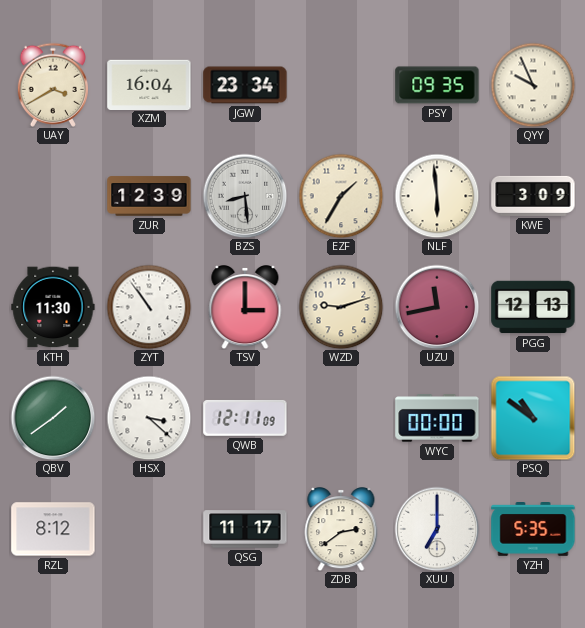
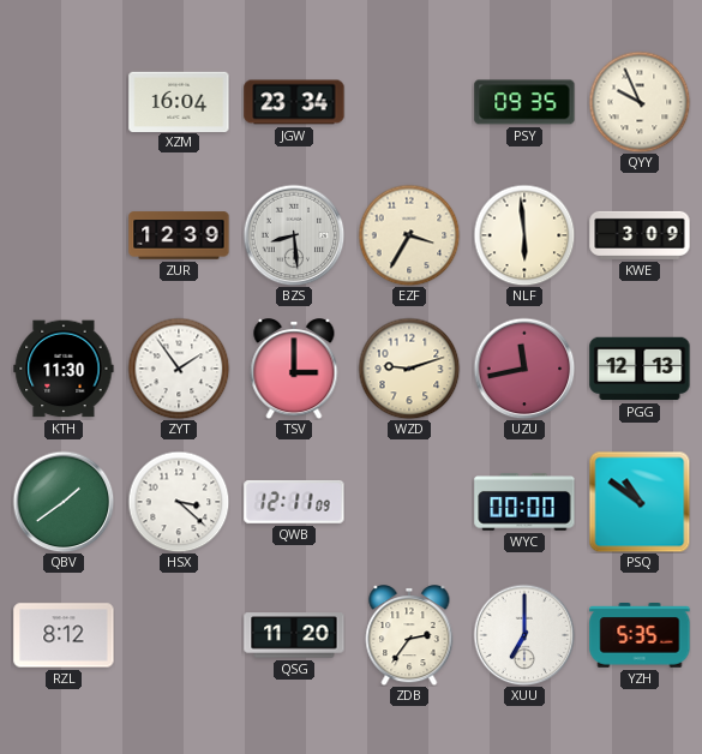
UAY: 3:40 -> none
EZF: 1:35 -> 3:35
ZYT: 10:54 -> 1:54
QSG: 11:17 -> 11:20
ZDB: 2:39 -> 2:36
